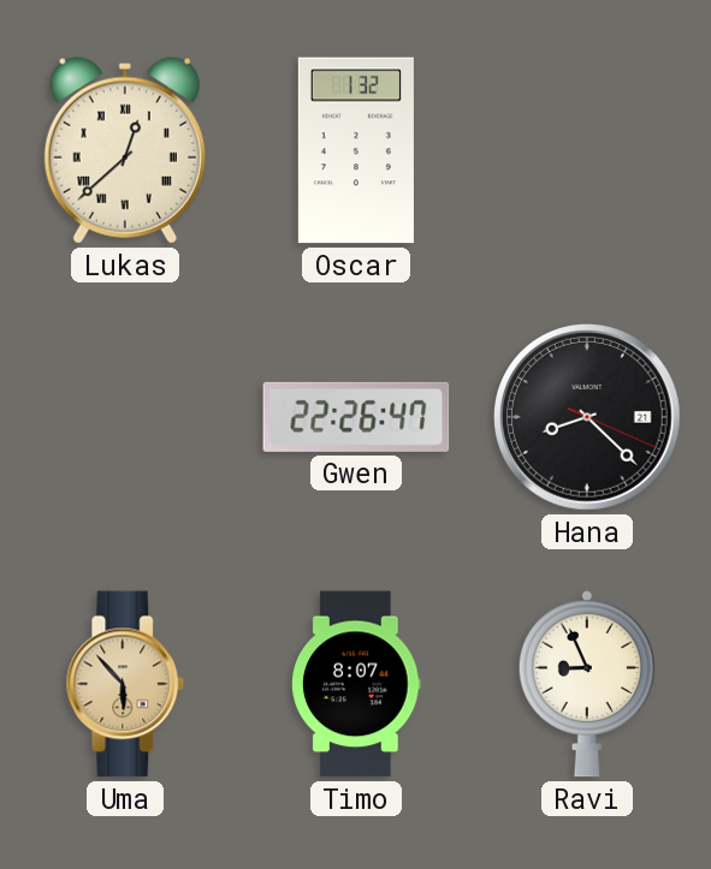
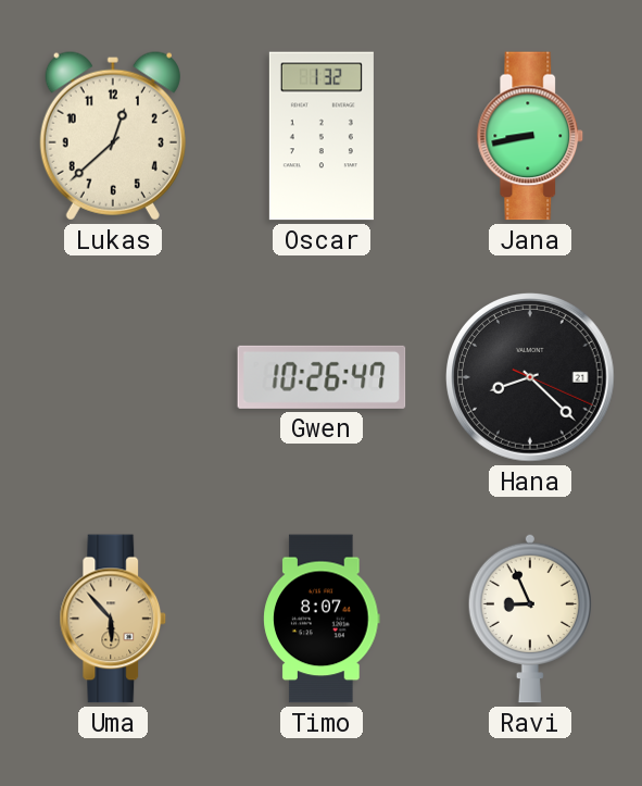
Lukas numerals: Roman -> Arabic
Jana: none -> 8:43
Gwen: 22:26 -> 10:26
